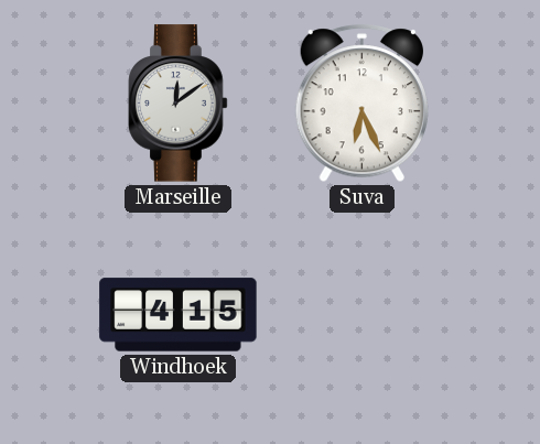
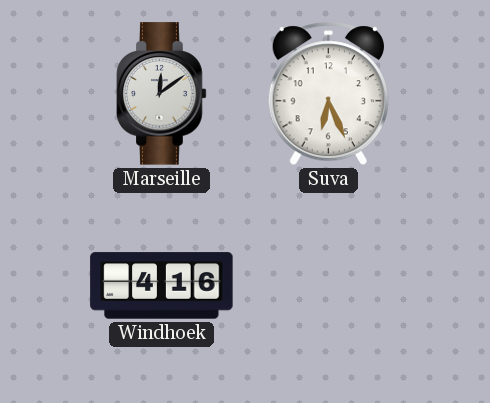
Windhoek: 4:15 -> 4:16
